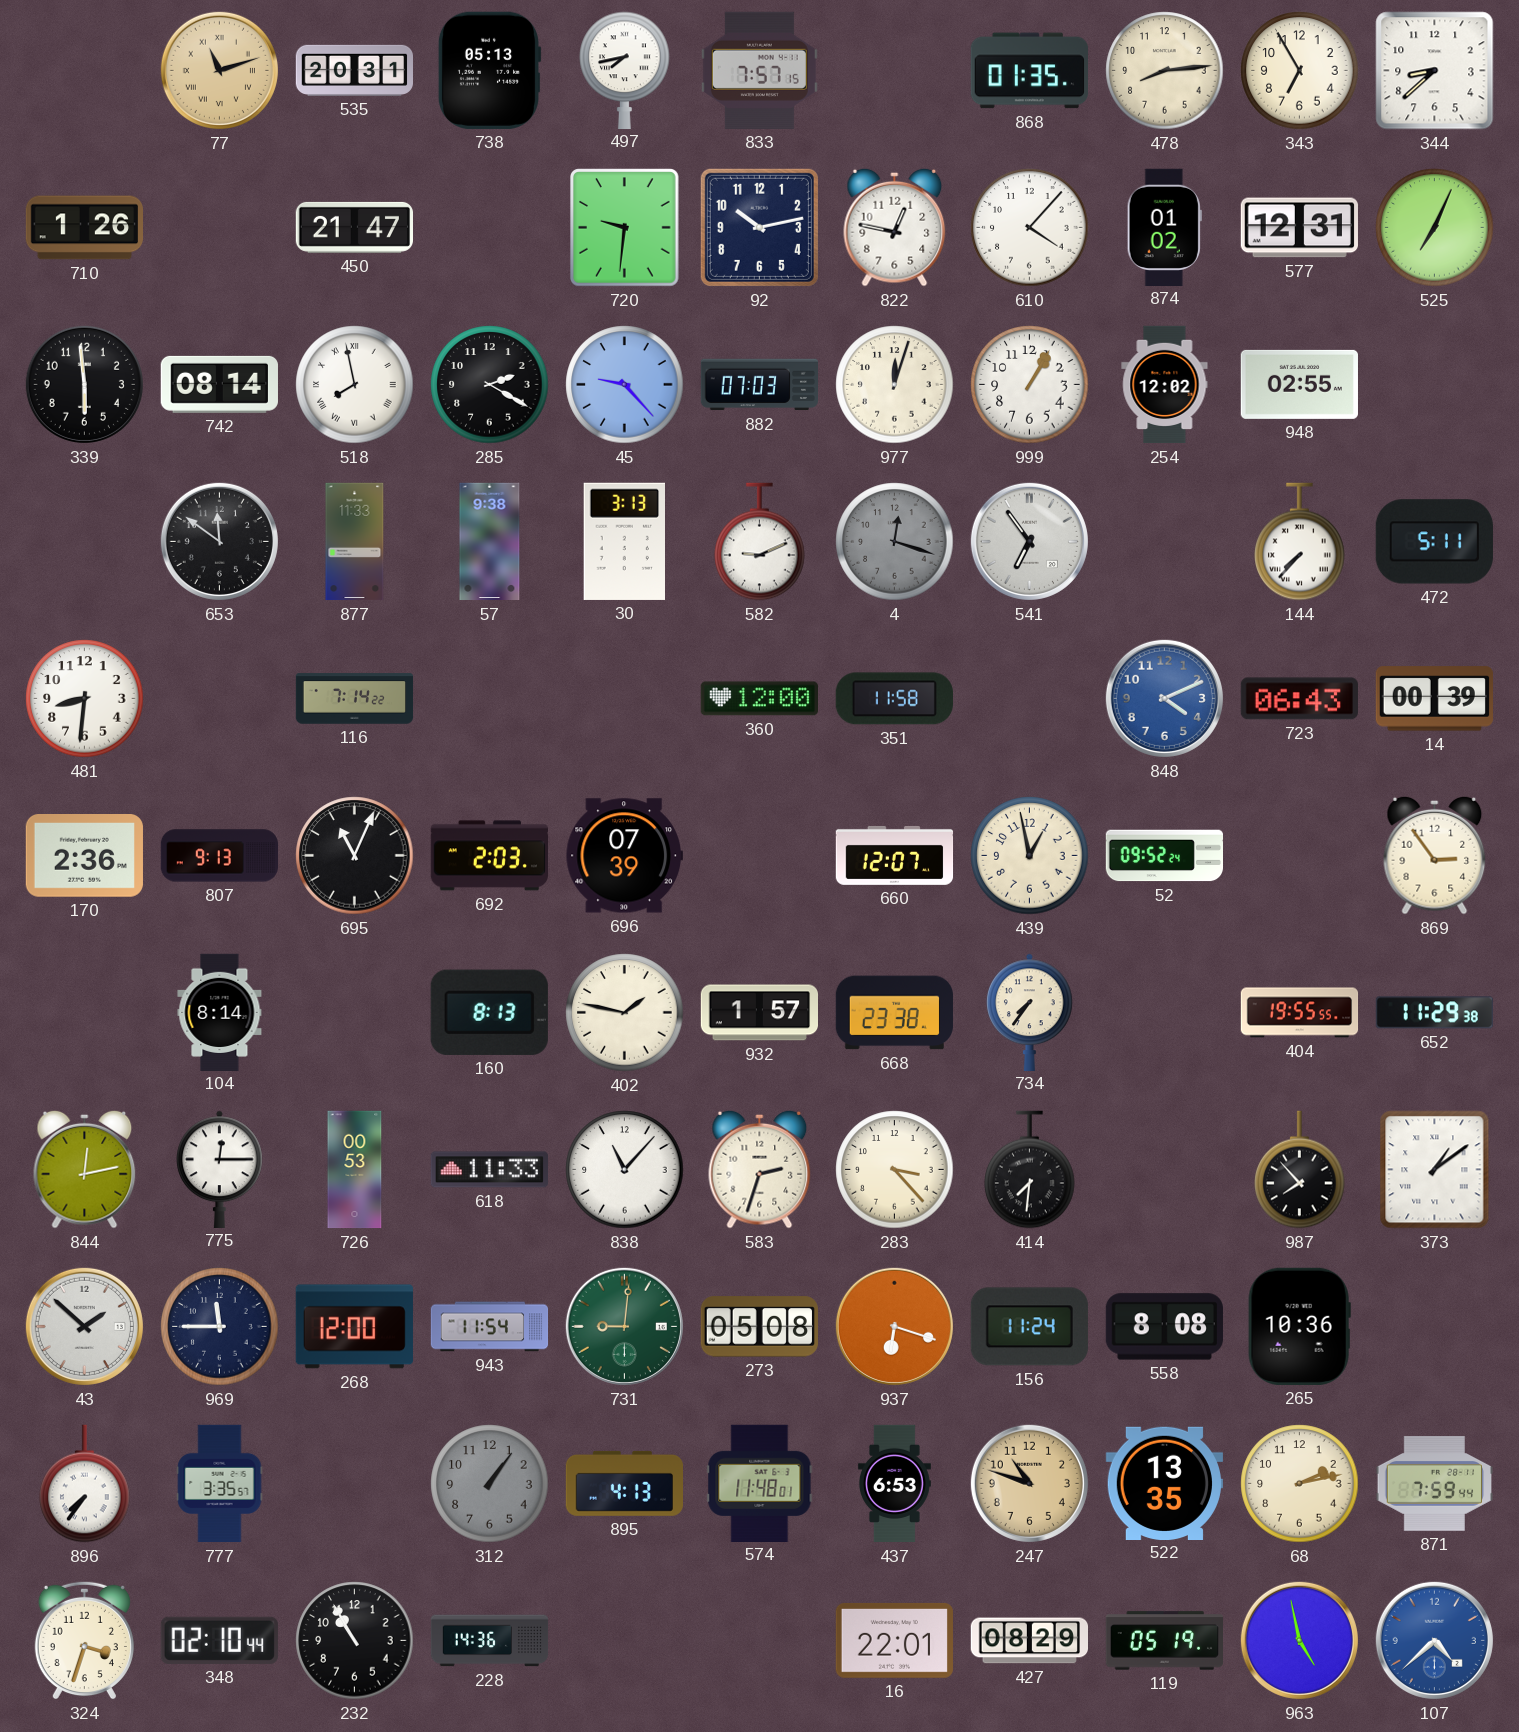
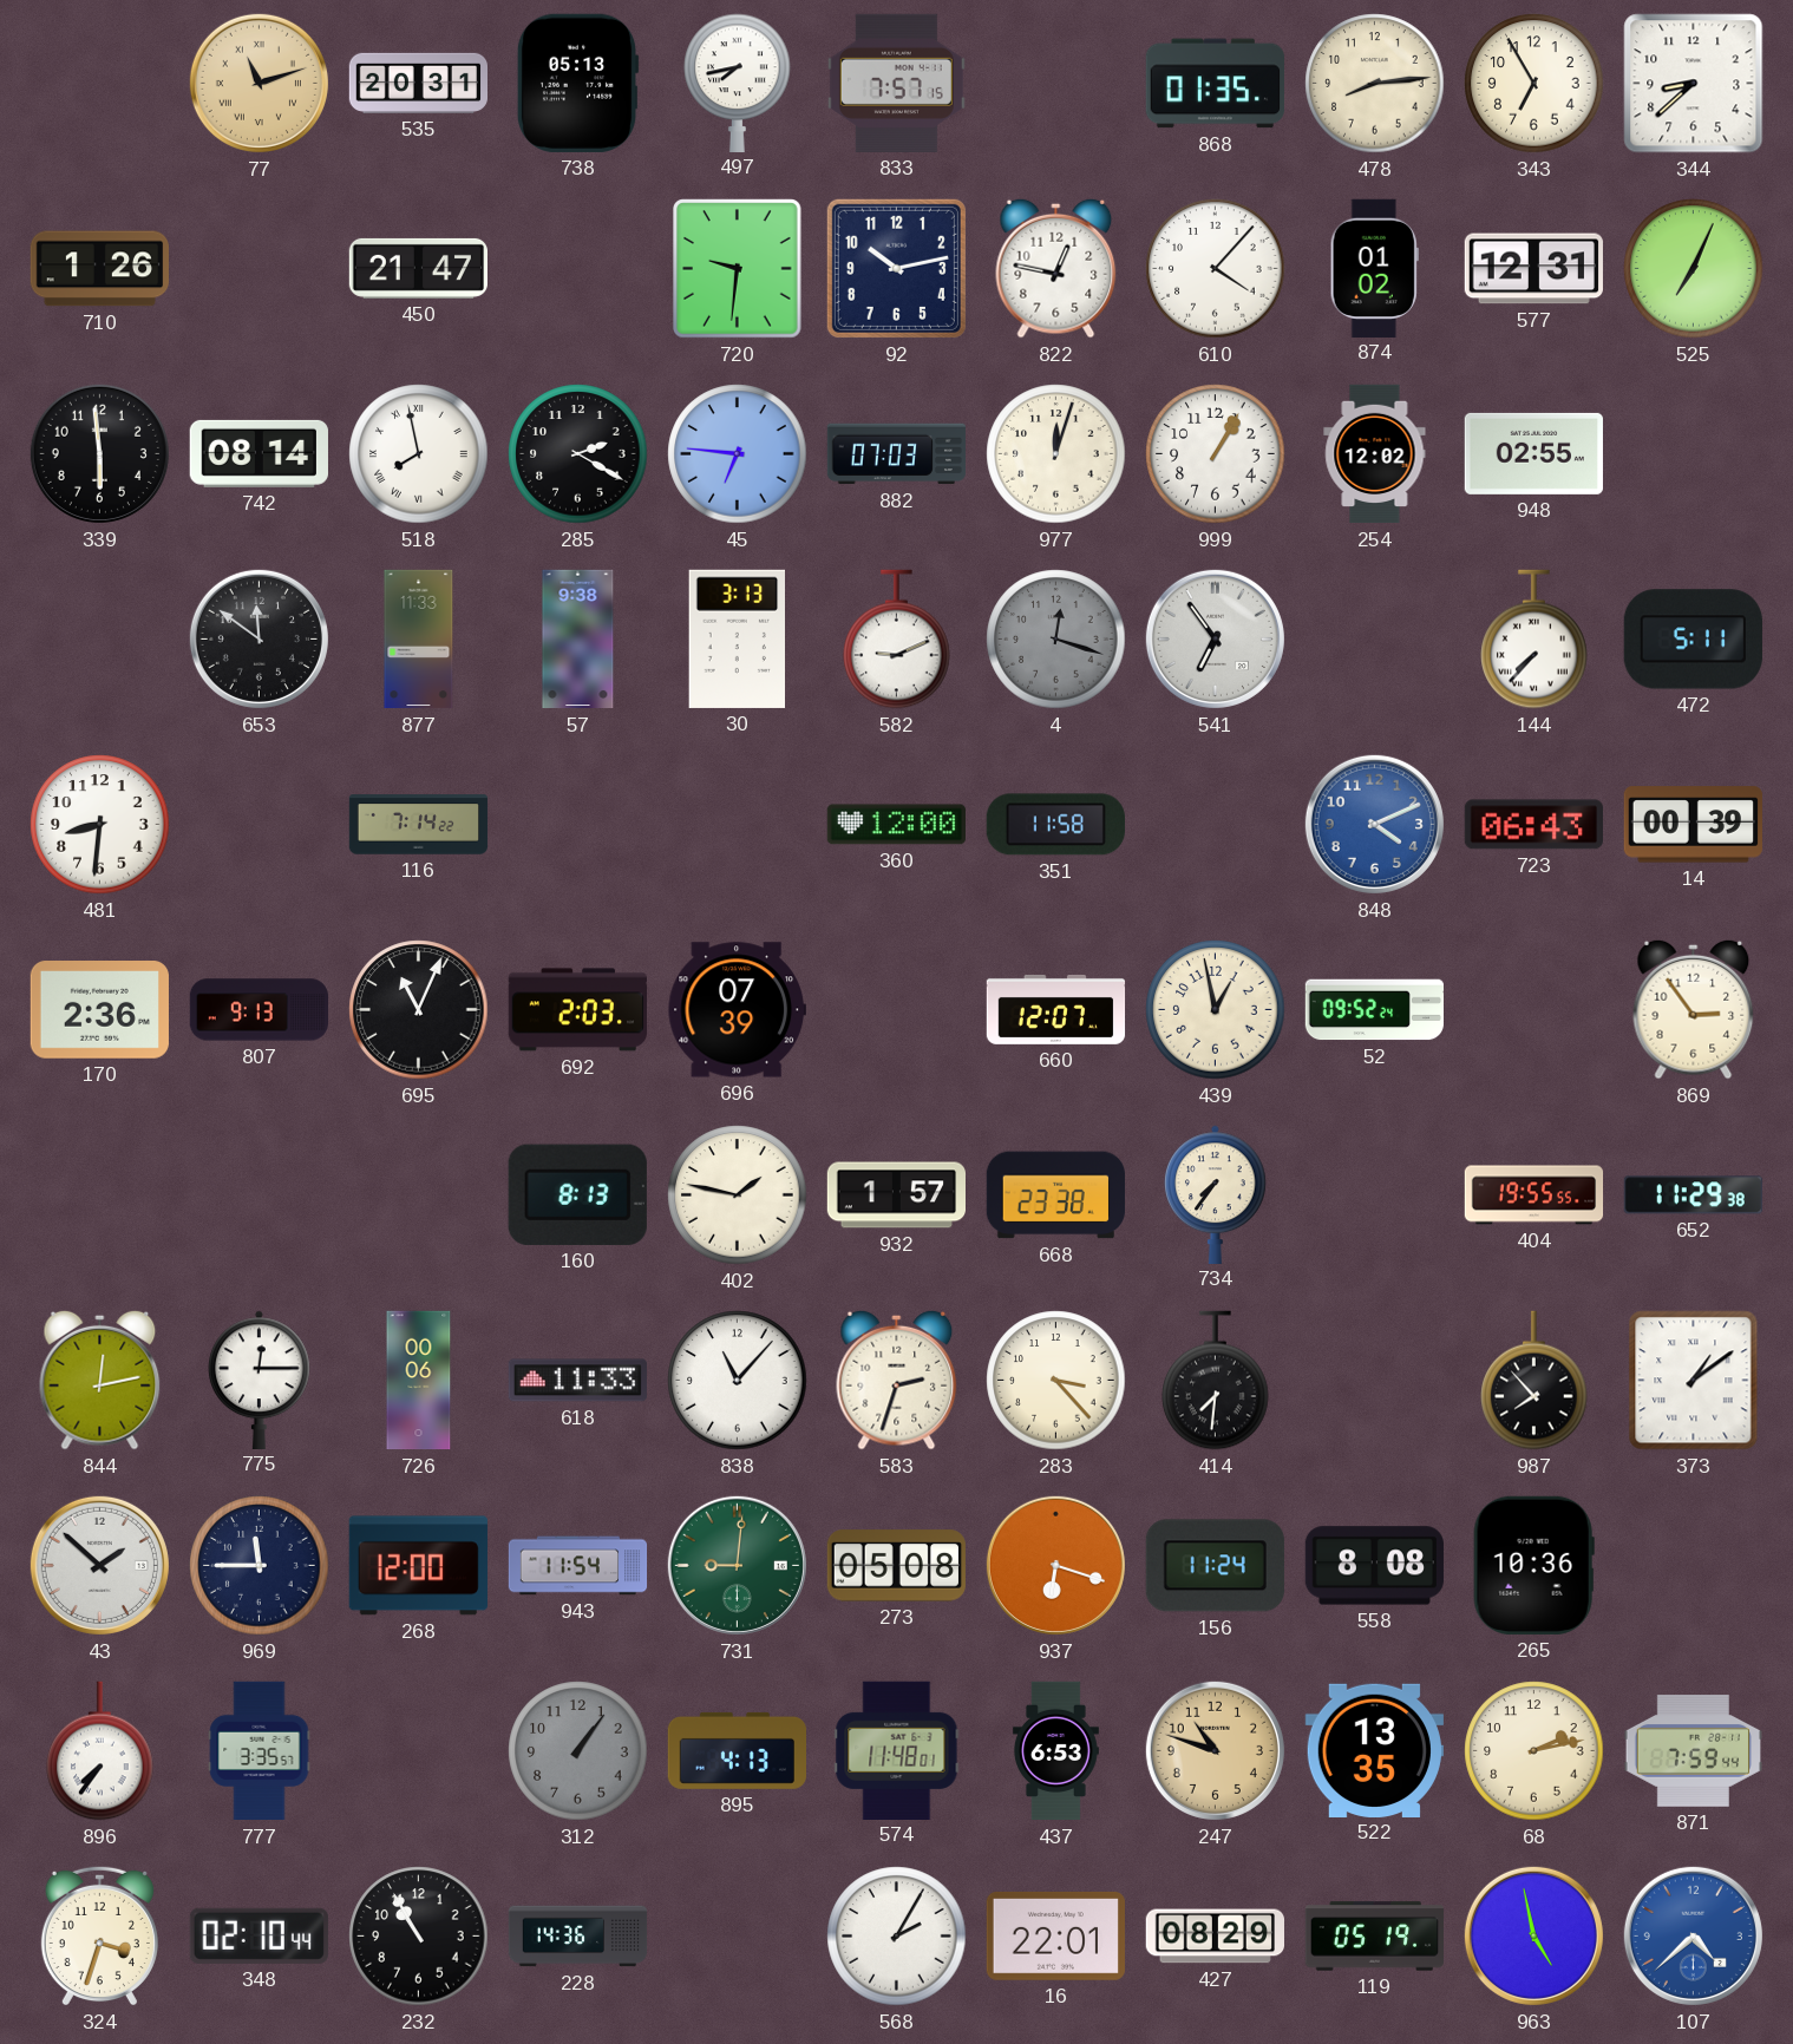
45: 9:23 -> 6:46
104: 8:14 -> none
726: 00:53 -> 00:06
568: none -> 2:05
